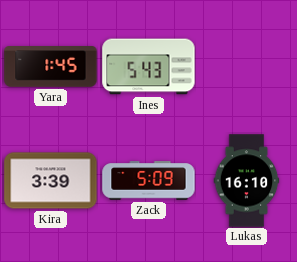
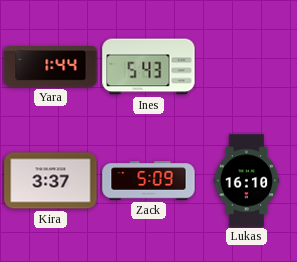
Yara: 1:45 -> 1:44
Kira: 3:39 -> 3:37
